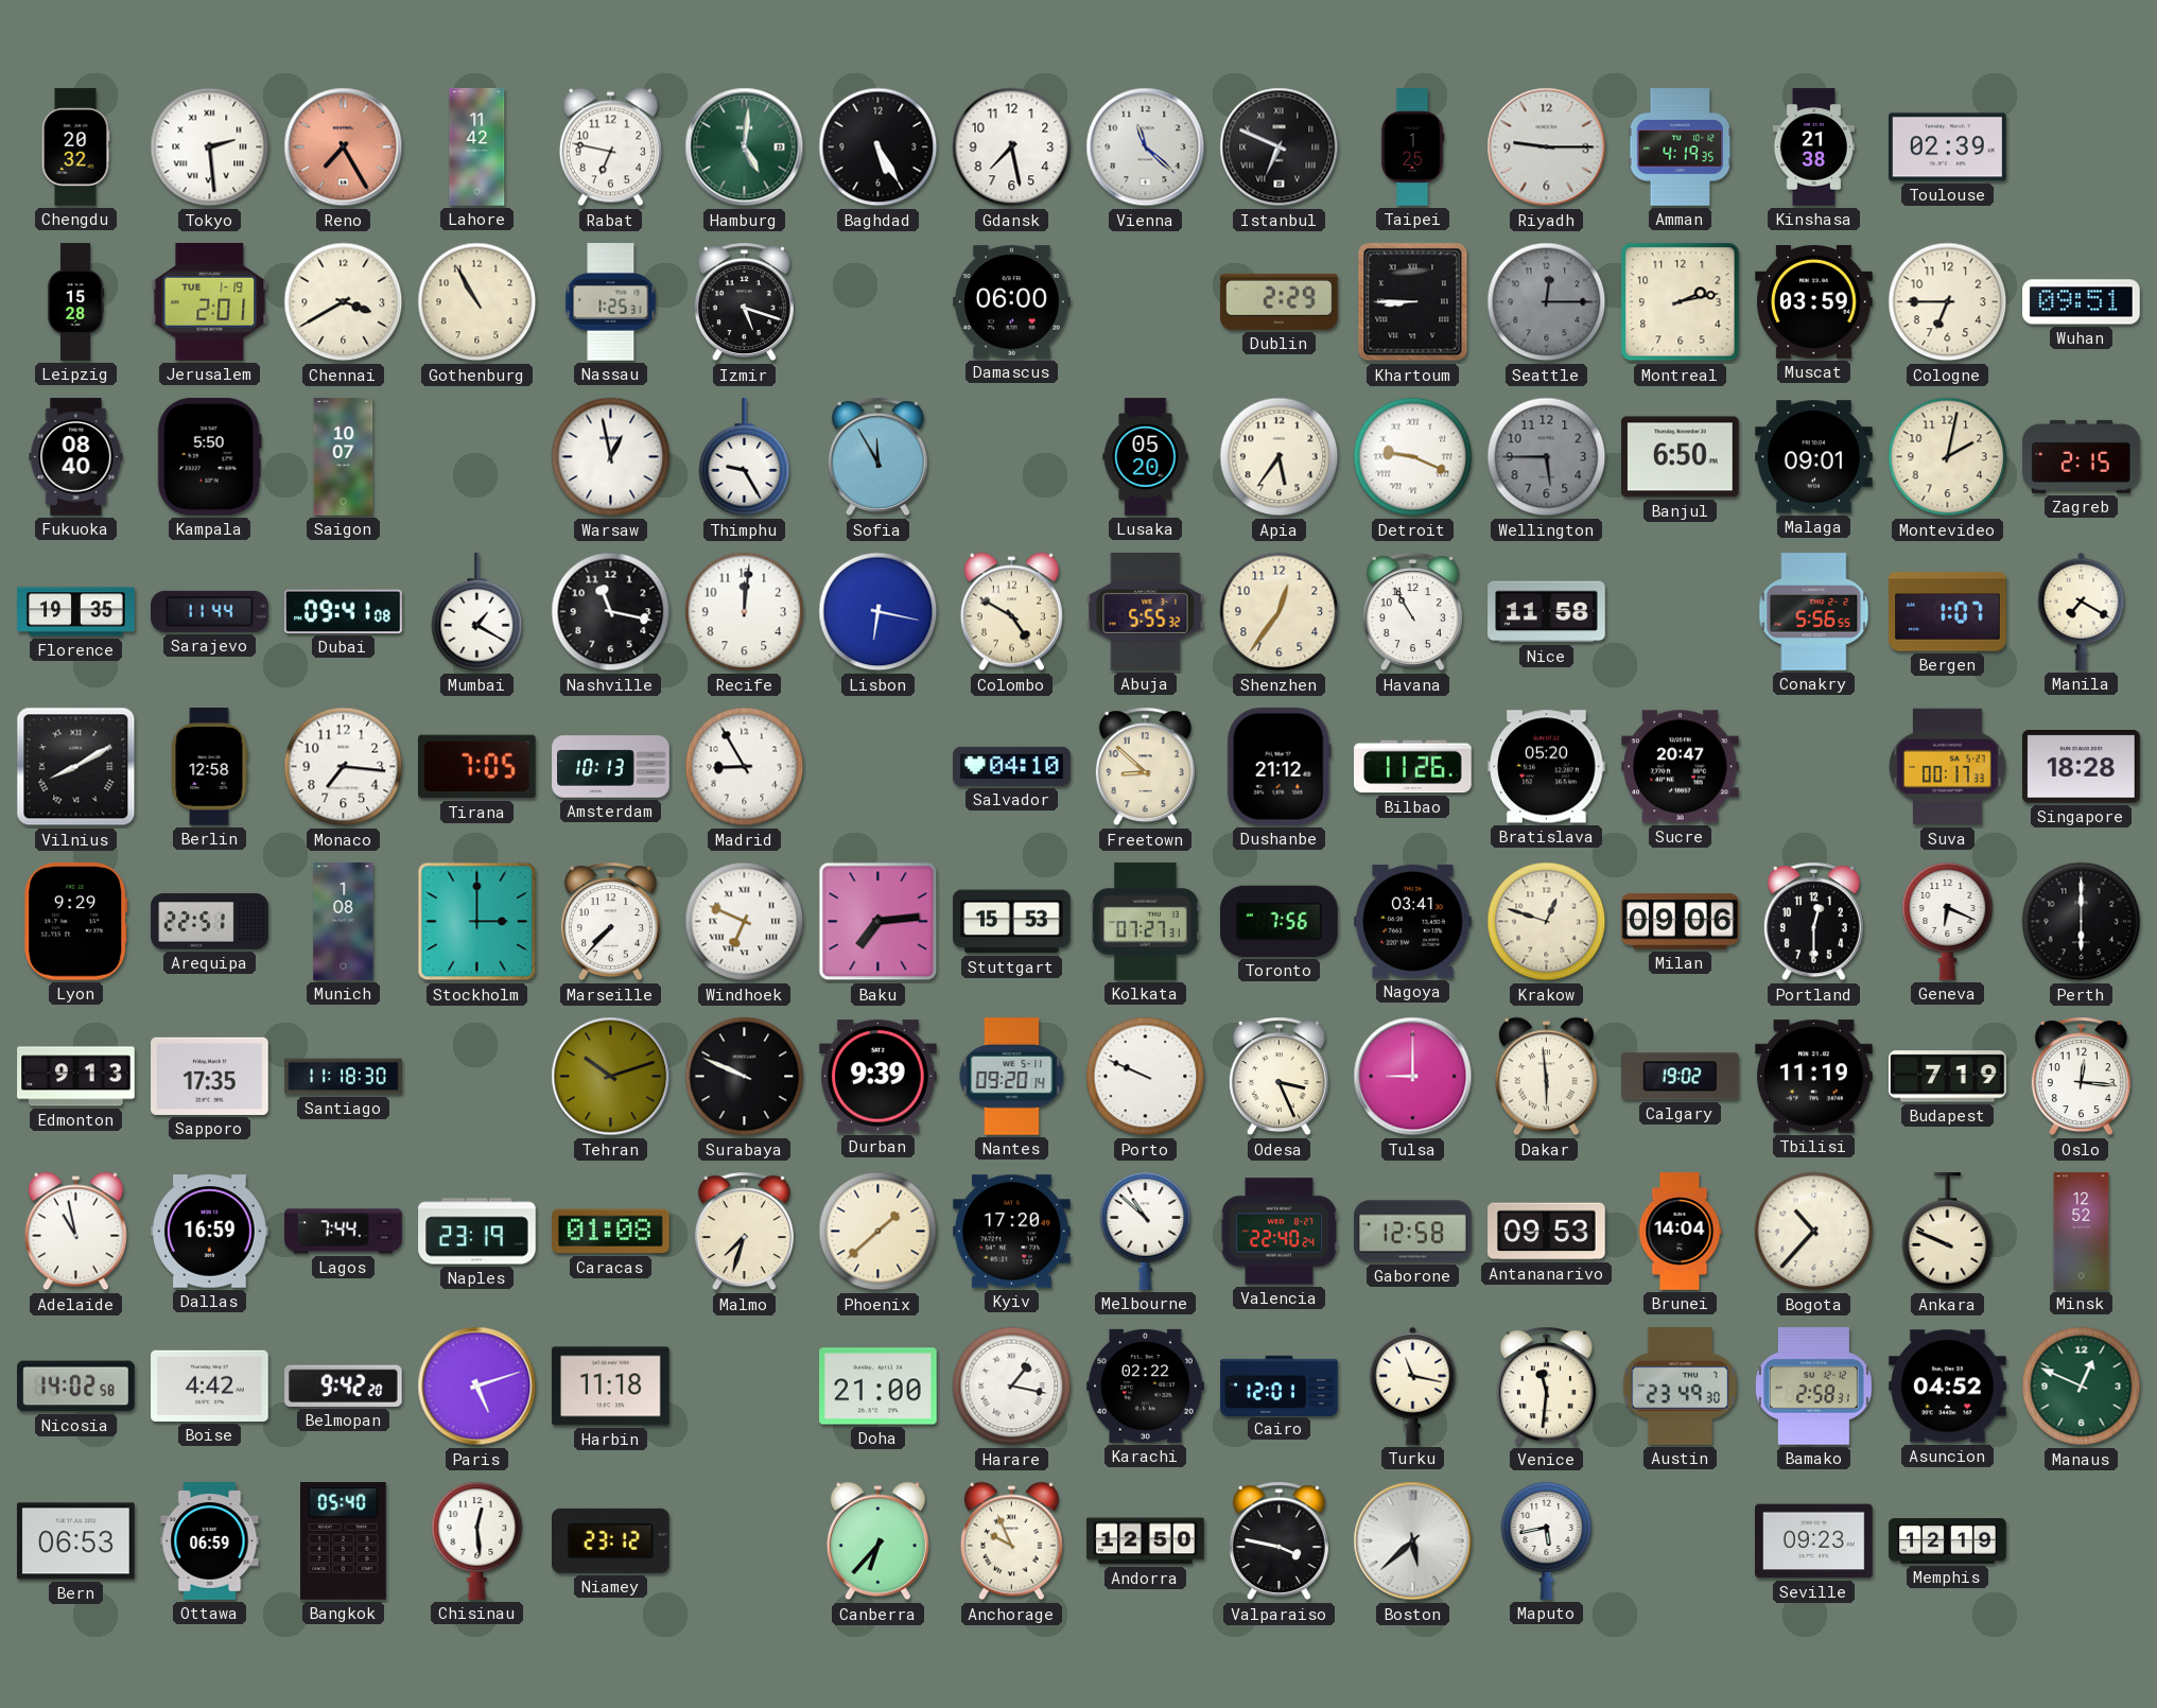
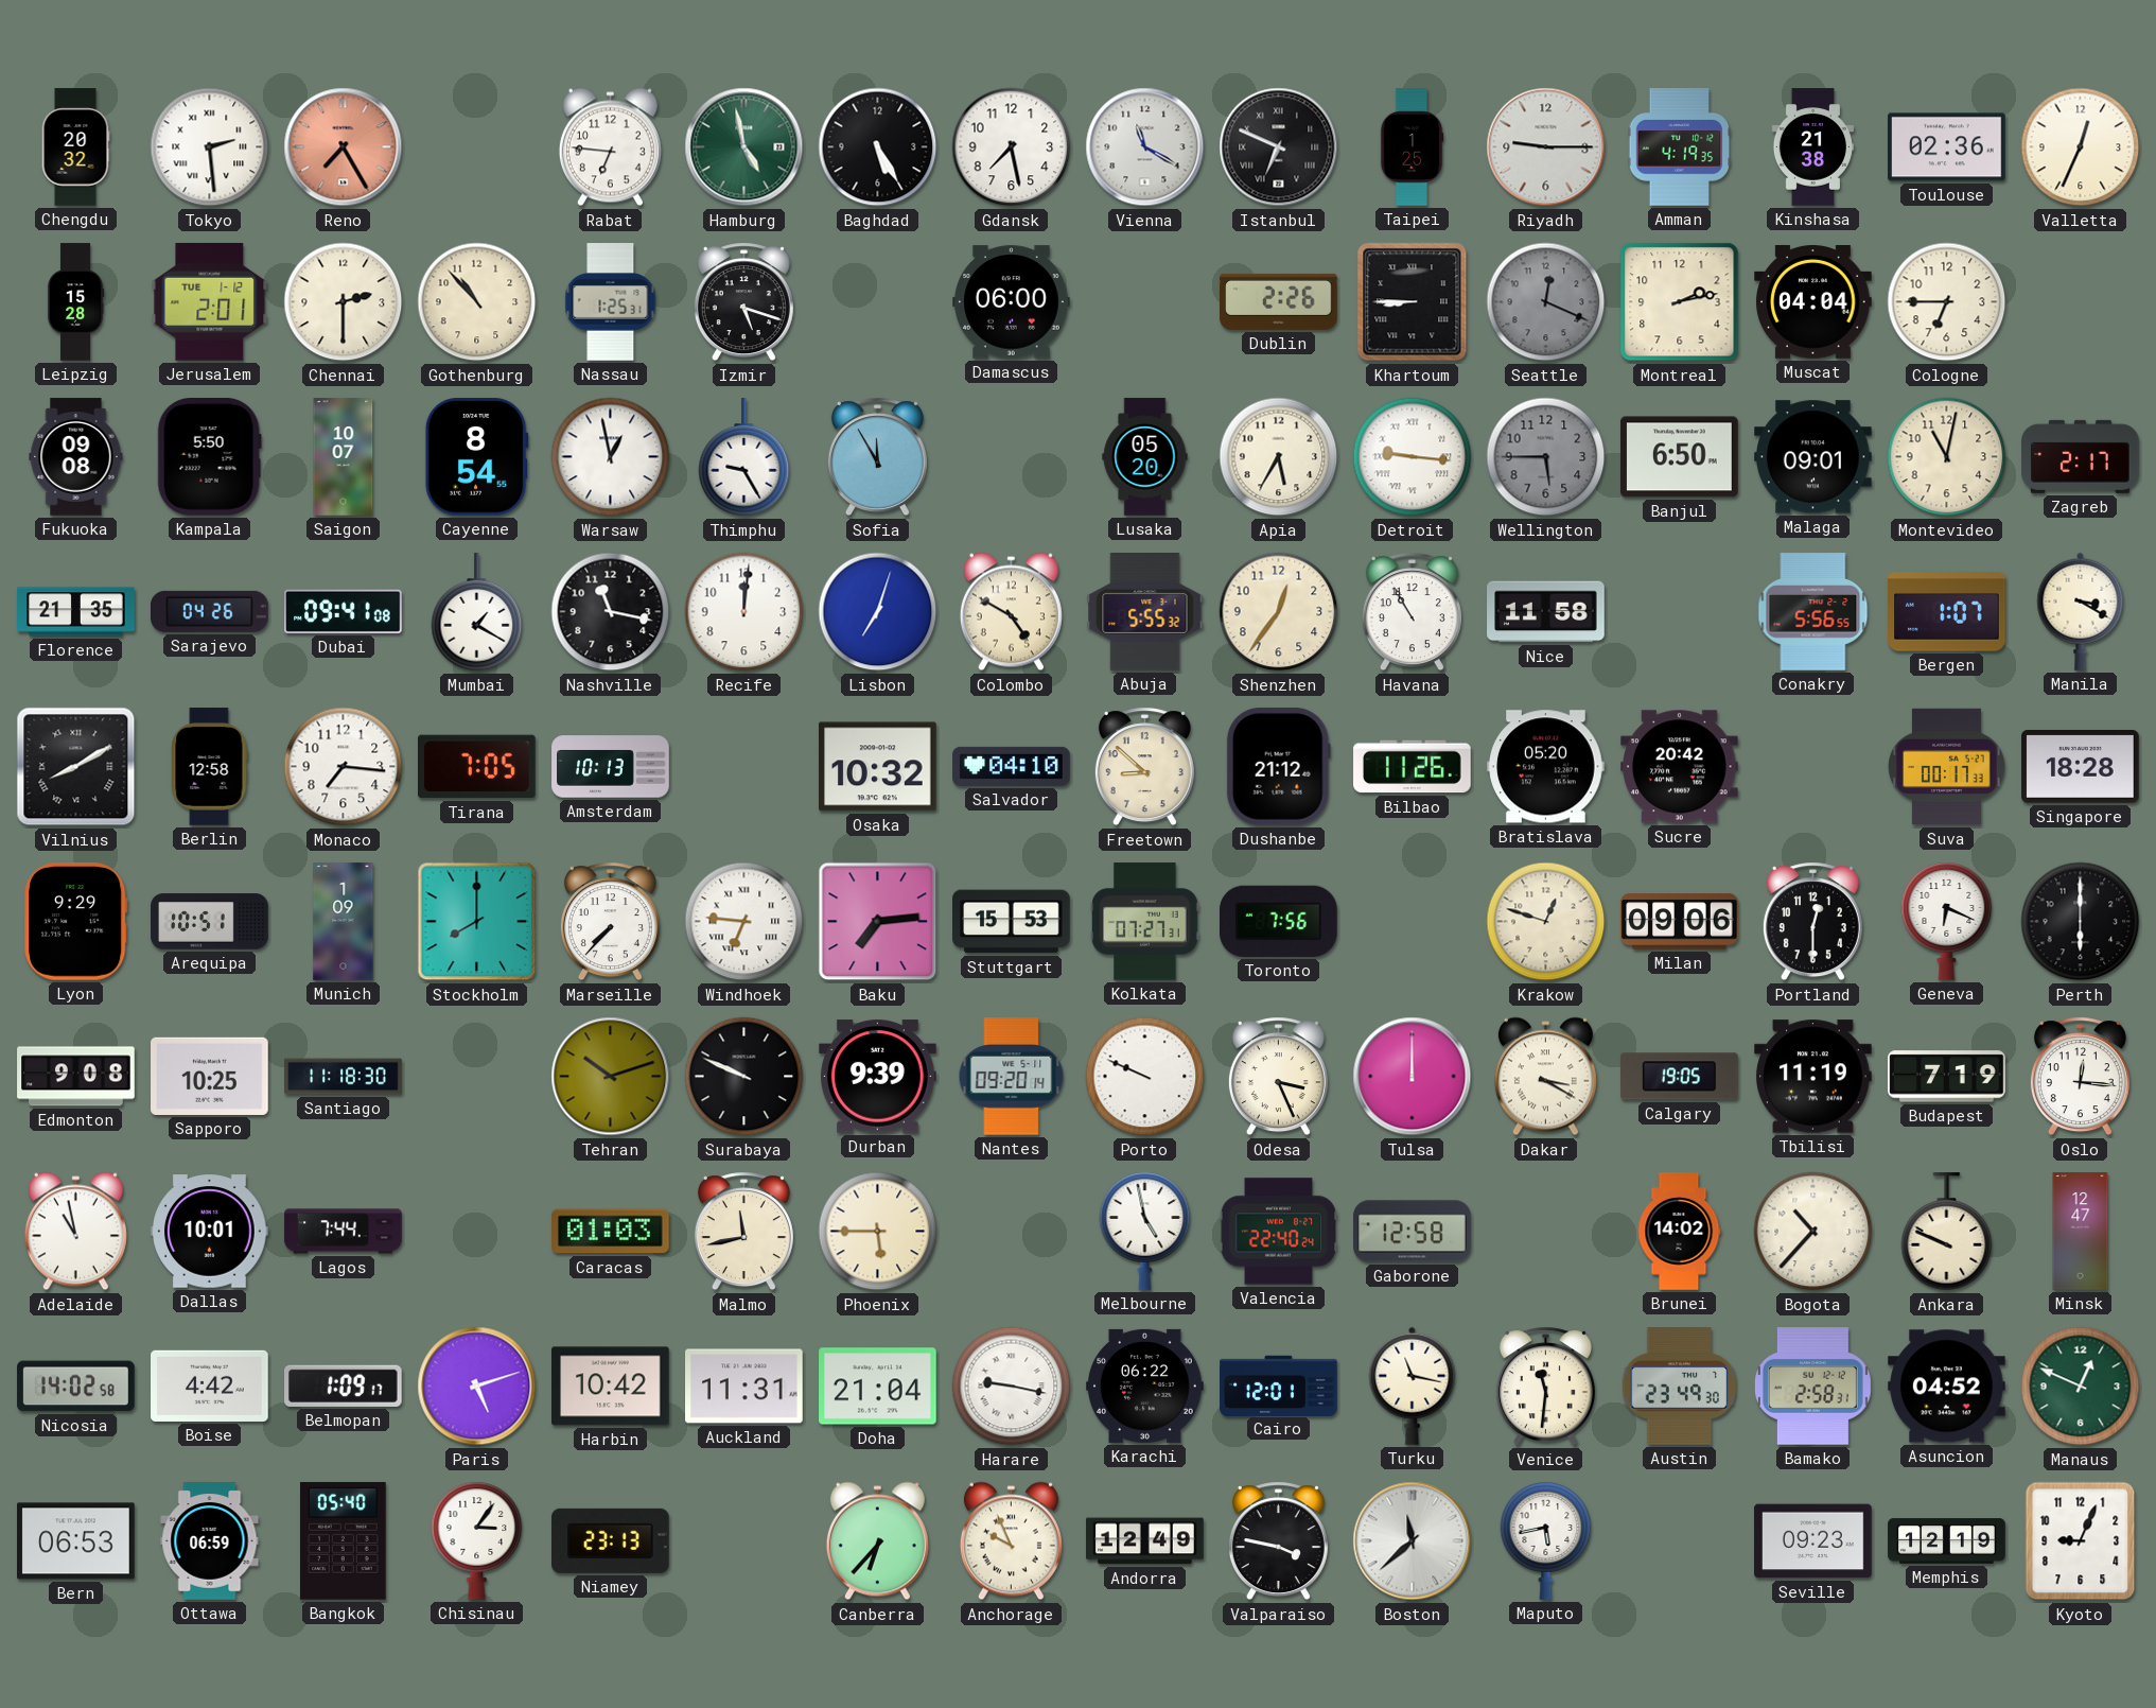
Lahore: 11:42 -> none
Rabat: 6:47 -> 6:46
Hamburg: 5:01 -> 4:58
Vienna: 11:22 -> 11:20
Toulouse: 02:39 -> 02:36
Valletta: none -> 12:34
Jerusalem date: TUE 1-19 -> TUE 1-12
Chennai: 3:40 -> 2:30
Gothenburg: 10:55 -> 10:53
Dublin: 2:29 -> 2:26
Seattle: 12:15 -> 12:19
Muscat: 03:59 -> 04:04
Wuhan: 09:51 -> none
Fukuoka: 08:40 -> 09:08
Cayenne: none -> 8:54
Apia: 5:36 -> 5:35
Detroit: 9:19 -> 9:16
Montevideo: 2:02 -> 11:02
Zagreb: 2:15 -> 2:17
Florence: 19:35 -> 21:35
Sarajevo: 11:44 -> 04:26
Lisbon: 6:17 -> 7:03
Manila: 7:20 -> 3:20
Madrid: 8:55 -> none
Osaka: none -> 10:32
Sucre: 20:47 -> 20:42
Arequipa: 22:51 -> 10:51
Munich: 1:08 -> 1:09
Stockholm: 3:00 -> 8:00
Windhoek: 6:49 -> 6:46
Nagoya: 03:41 -> none
Edmonton: 9:13 -> 9:08
Sapporo: 17:35 -> 10:25
Tulsa: 9:00 -> 12:00
Dakar: 5:59 -> 3:20
Calgary: 19:02 -> 19:05
Dallas: 16:59 -> 10:01
Naples: 23:19 -> none
Caracas: 01:08 -> 01:03
Malmo: 7:33 -> 11:43
Phoenix: 1:38 -> 5:45
Kyiv: 17:20 -> none
Melbourne: 10:52 -> 4:58
Antananarivo: 09:53 -> none
Brunei: 14:04 -> 14:02
Minsk: 12:52 -> 12:47
Belmopan: 9:42 -> 1:09
Harbin: 11:18 -> 10:42
Auckland: none -> 11:31
Doha: 21:00 -> 21:04
Harare: 1:17 -> 9:17
Karachi: 02:22 -> 06:22
Chisinau: 12:29 -> 3:06
Niamey: 23:12 -> 23:13
Andorra: 12:50 -> 12:49
Boston: 5:38 -> 11:38
Kyoto: none -> 9:04
